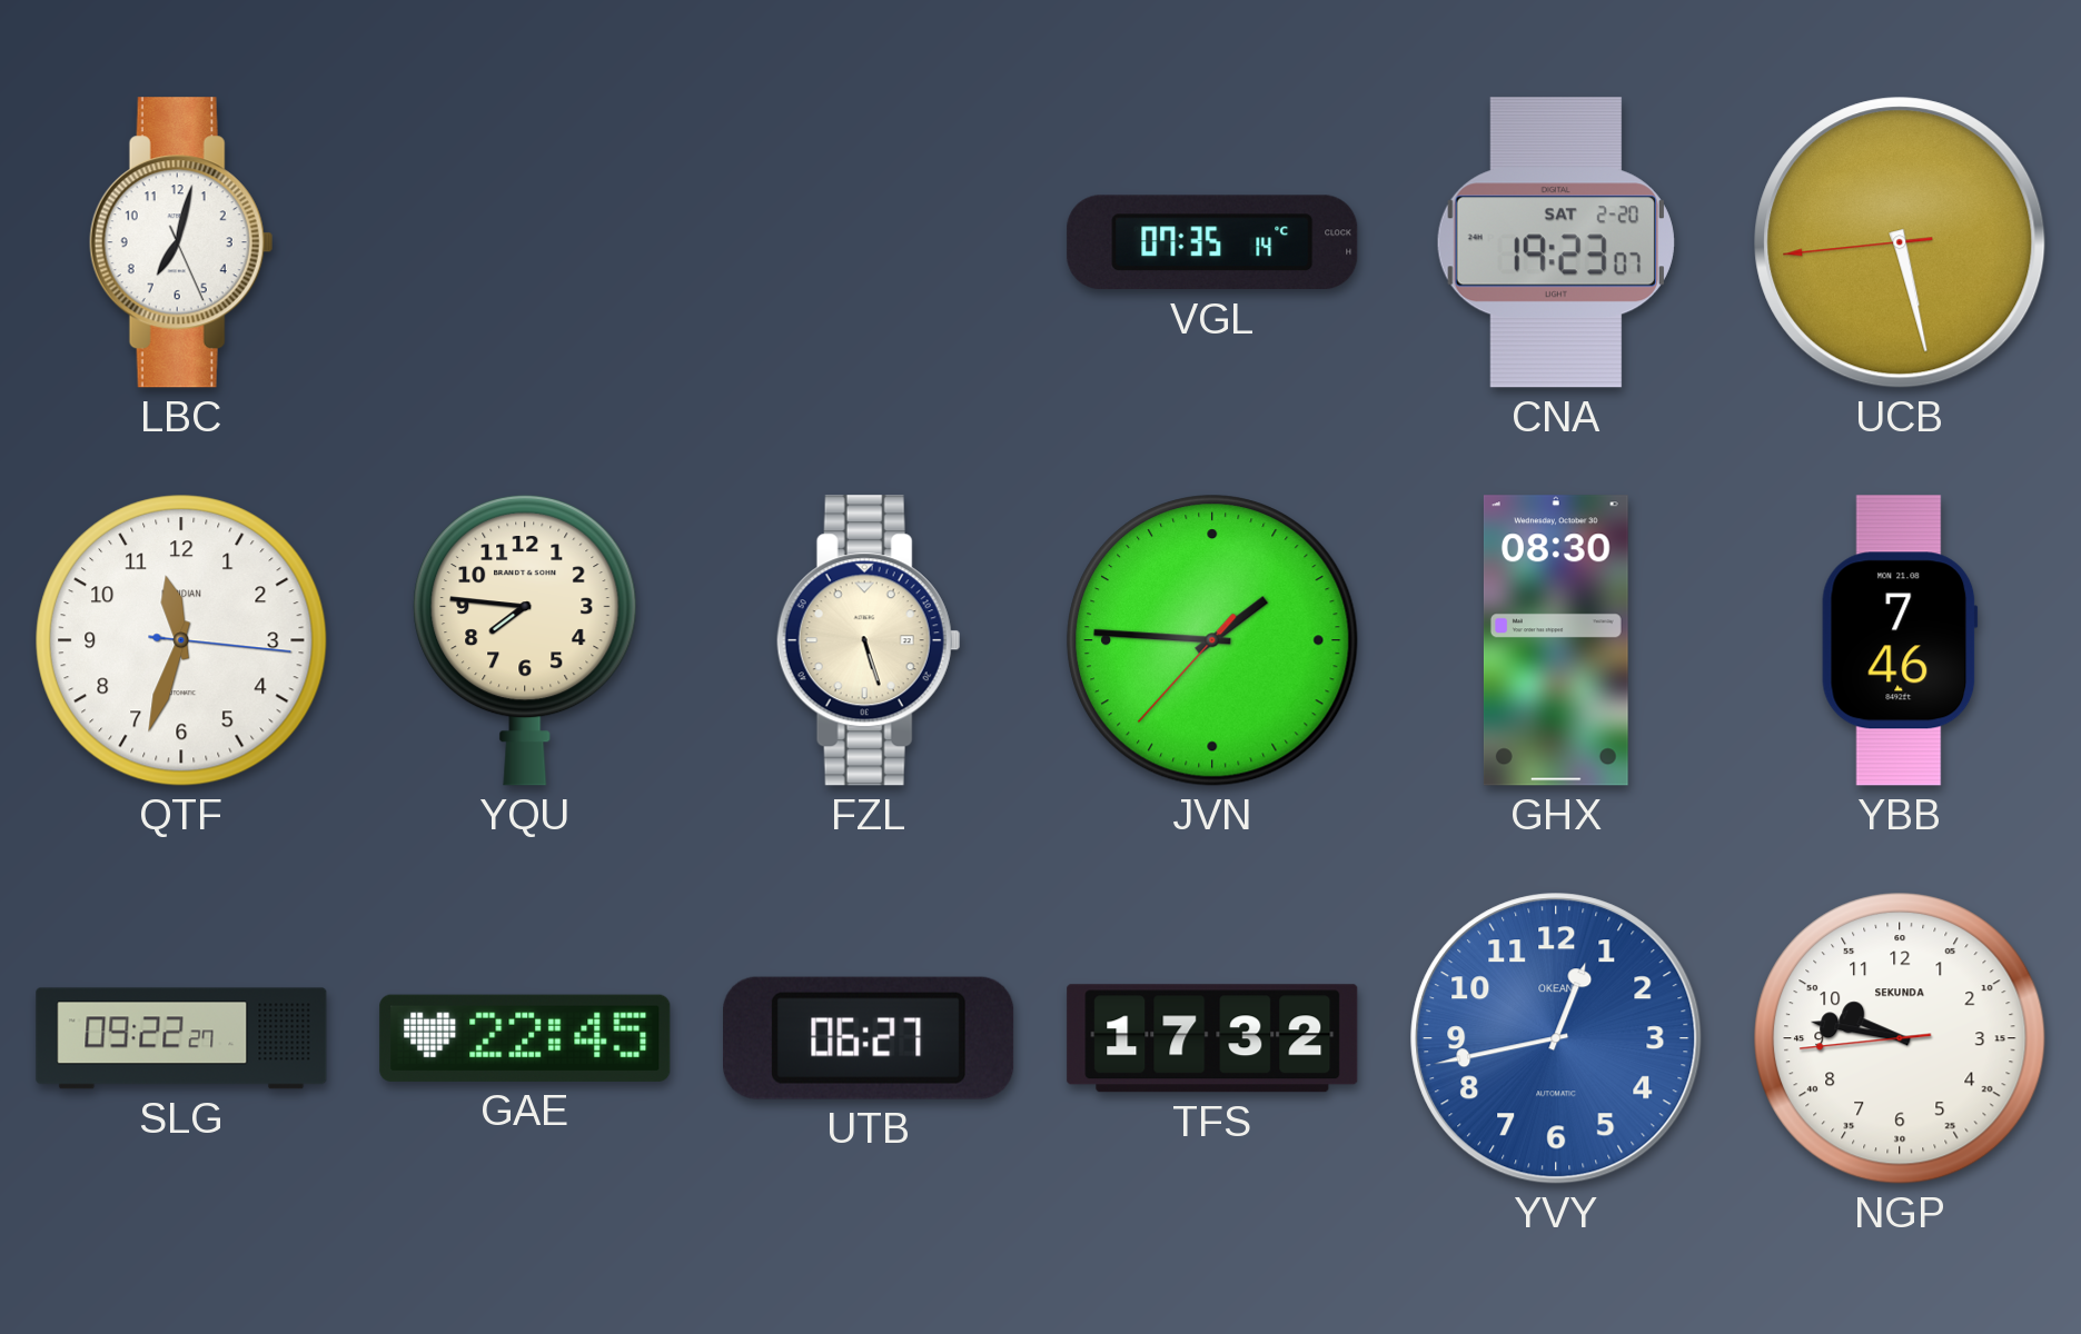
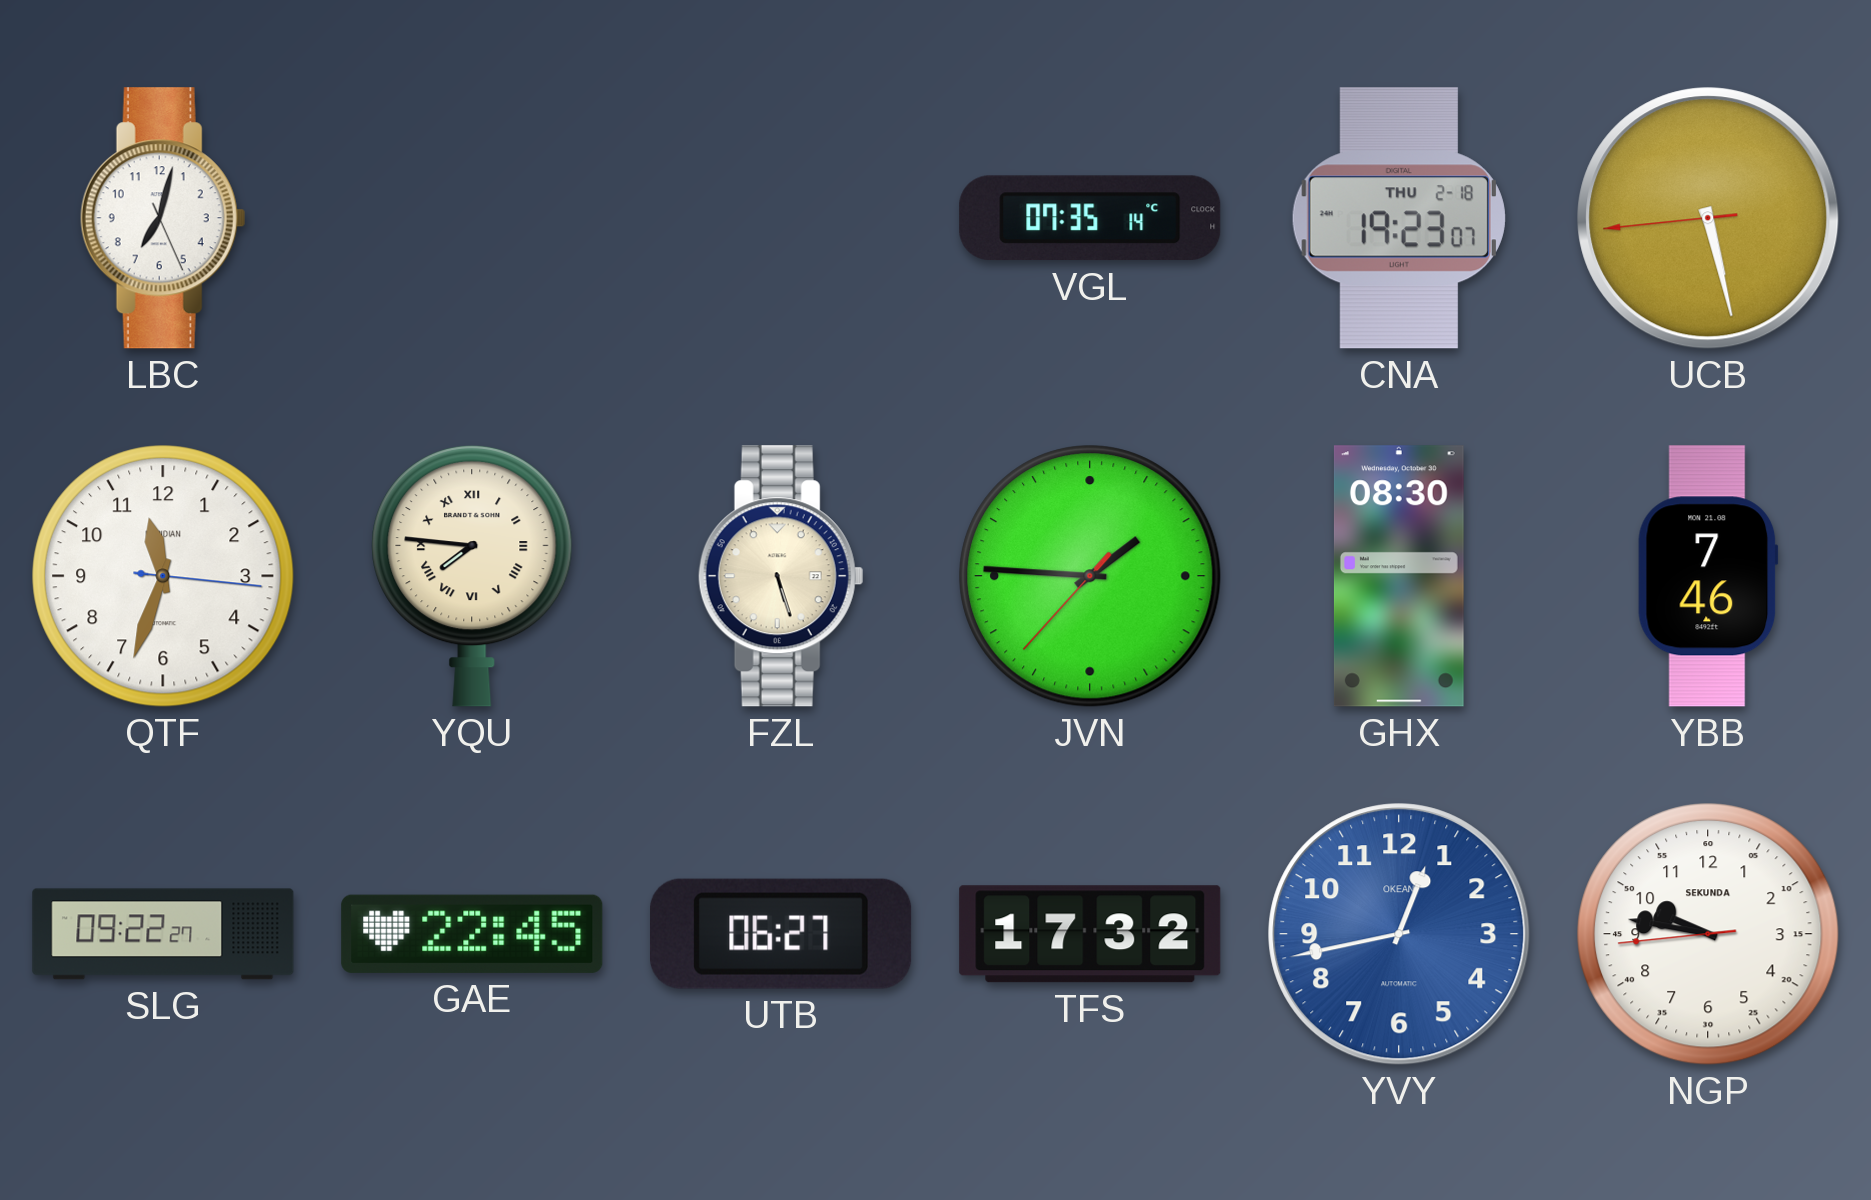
CNA date: SAT 2-20 -> THU 2-18
YQU numerals: Arabic -> Roman
